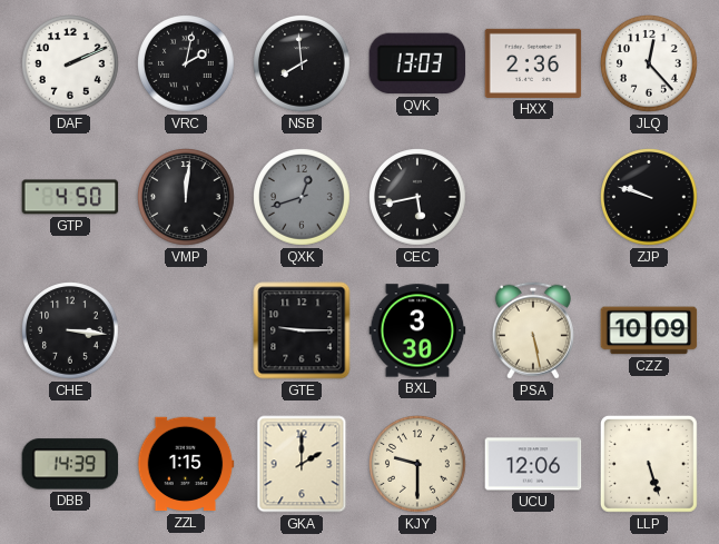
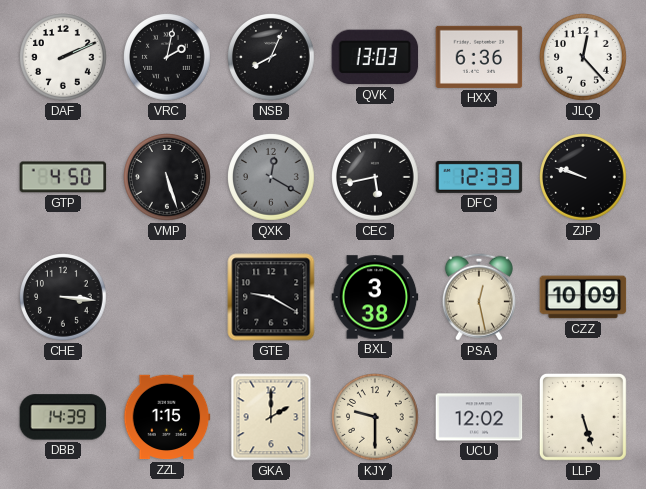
NSB: 7:59 -> 8:04
HXX: 2:36 -> 6:36
VMP: 12:01 -> 5:27
QXK: 12:42 -> 12:20
DFC: none -> 12:33
GTE: 9:15 -> 9:20
BXL: 3:30 -> 3:38
PSA: 5:28 -> 12:28
UCU: 12:06 -> 12:02
